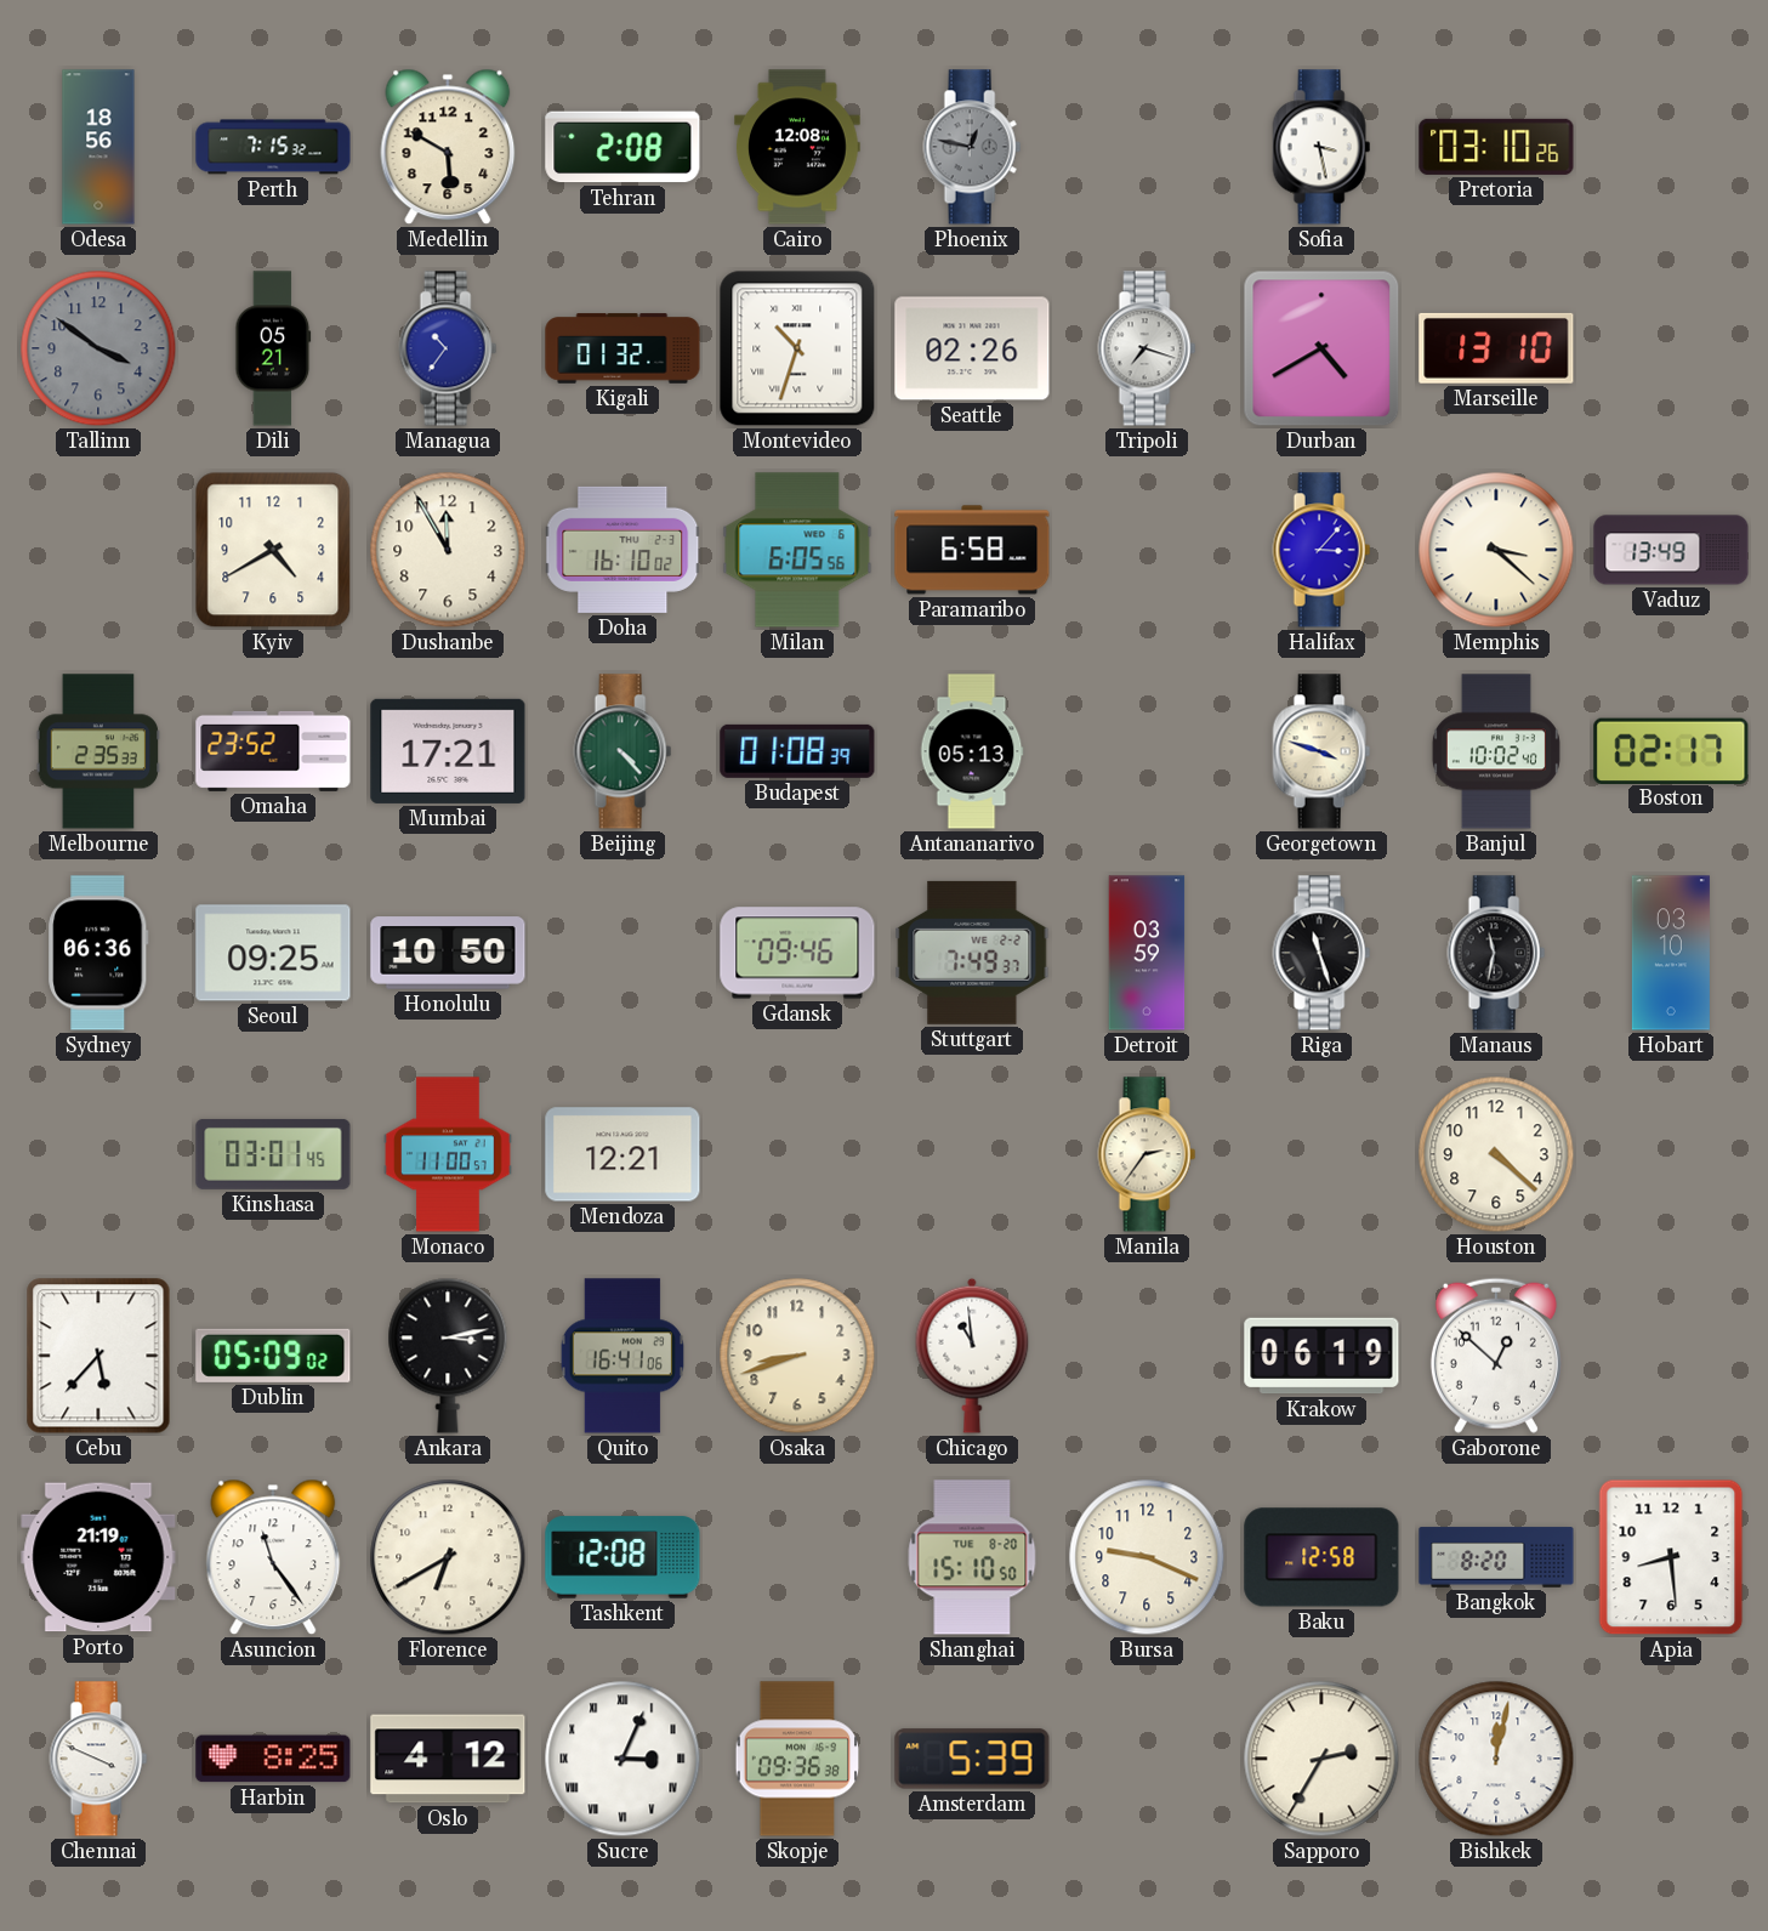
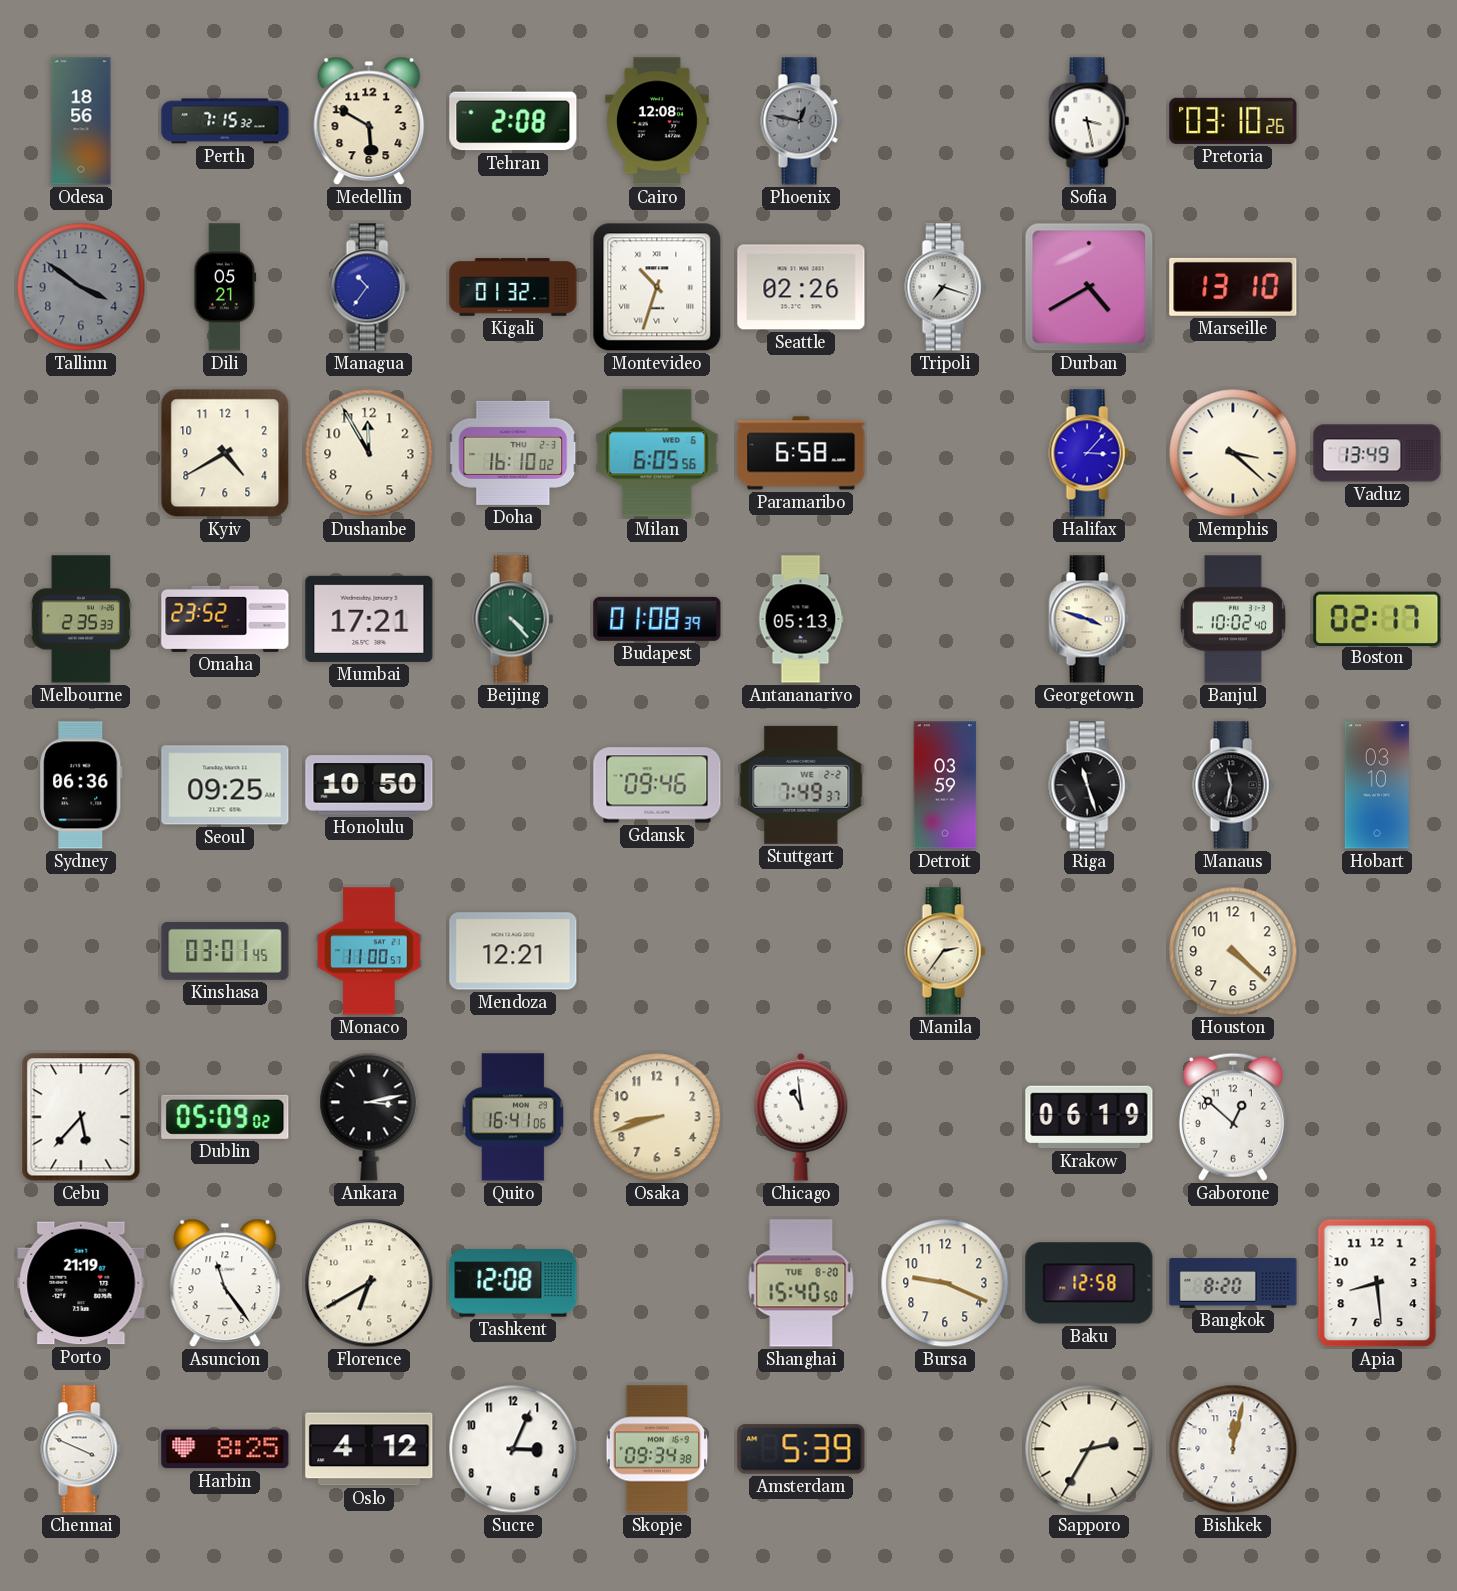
Shanghai: 15:10 -> 15:40
Sucre numerals: Roman -> Arabic
Skopje: 09:36 -> 09:34
